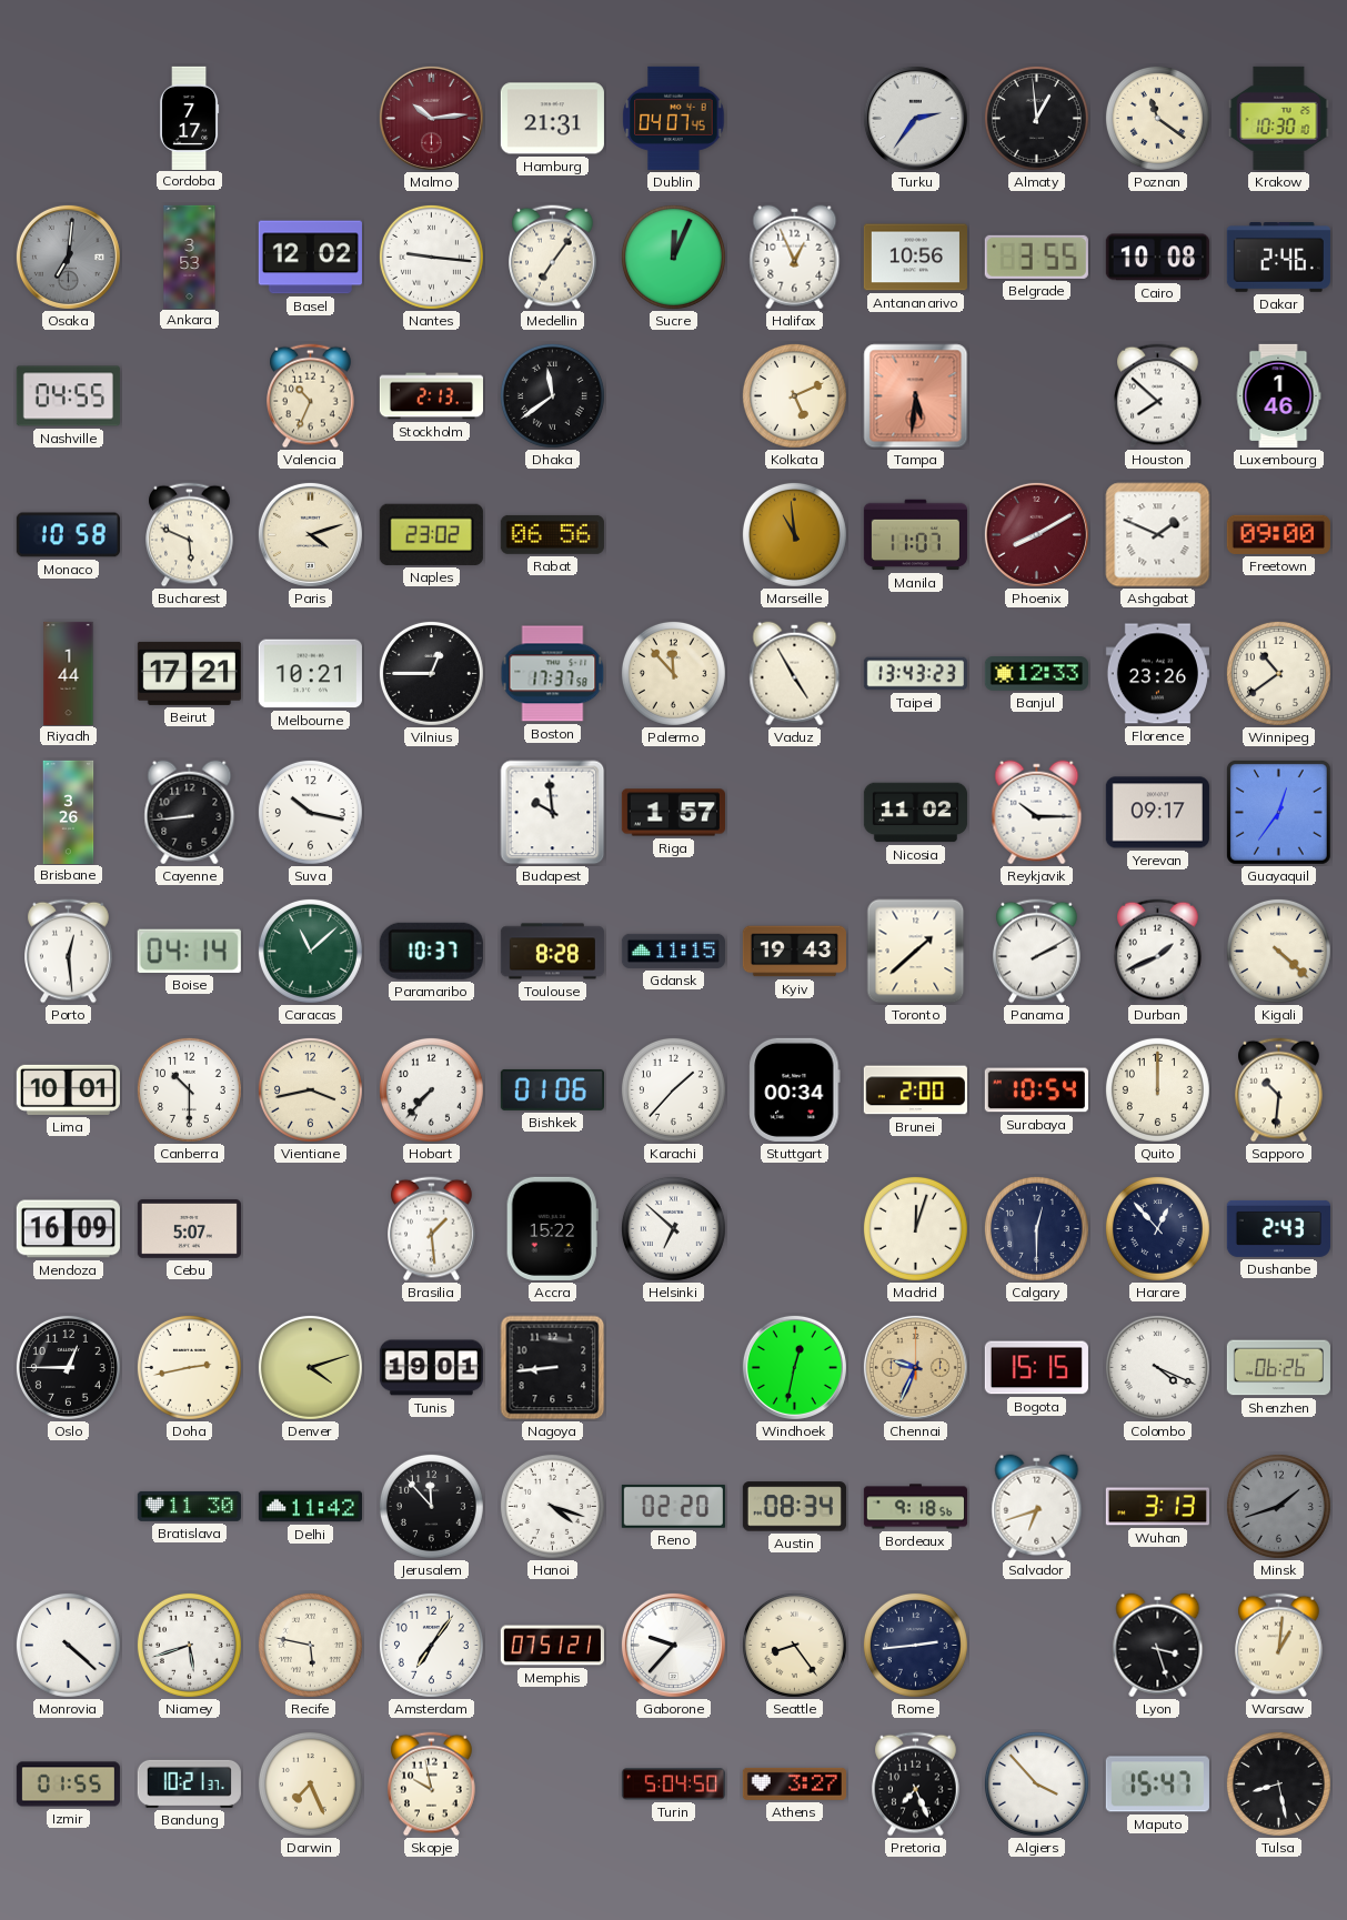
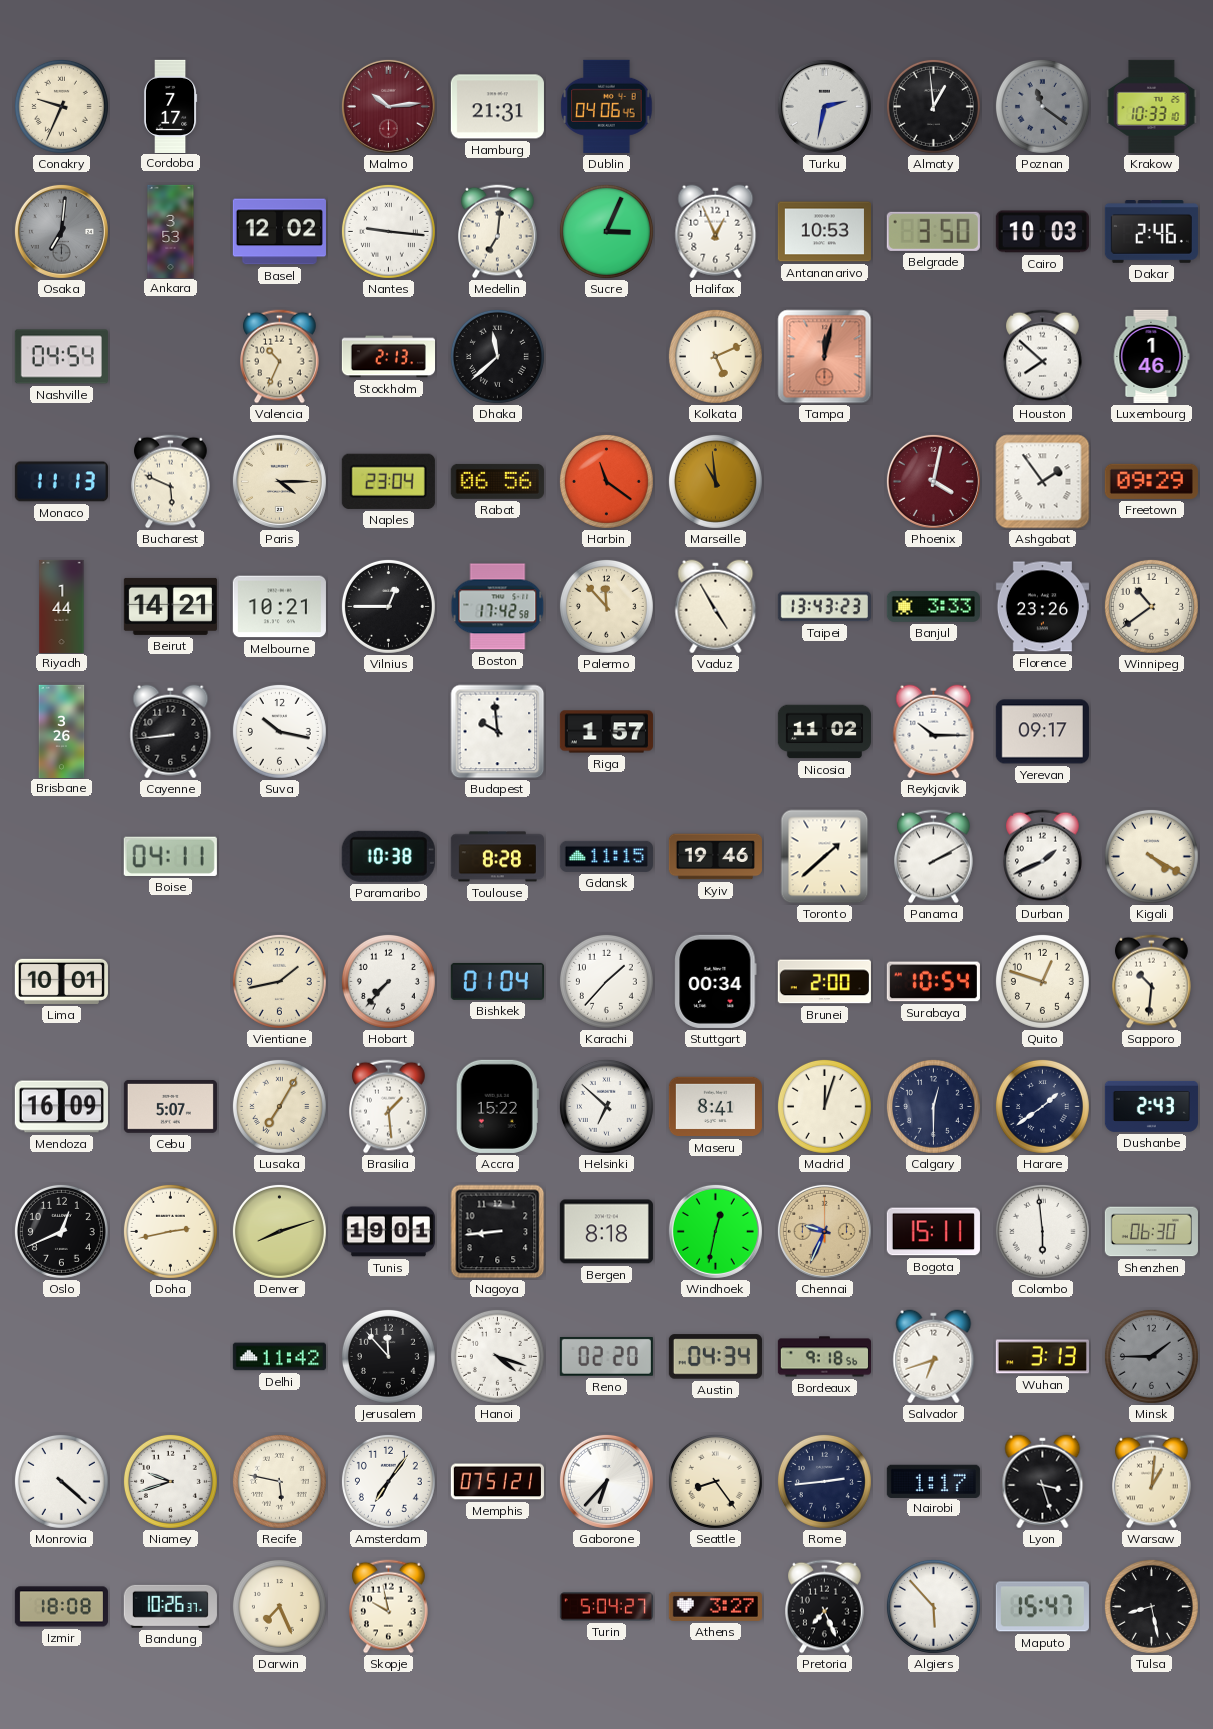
Conakry: none -> 9:34
Dublin: 04:07 -> 04:06
Turku: 2:36 -> 2:32
Poznan dial: cream -> grey
Krakow: 10:30 -> 10:33
Medellin: 7:06 -> 7:01
Sucre: 12:04 -> 3:04
Antananarivo: 10:56 -> 10:53
Belgrade: 3:55 -> 3:50
Cairo: 10:08 -> 10:03
Nashville: 04:55 -> 04:54
Dhaka: 11:39 -> 11:38
Tampa: 5:31 -> 12:02
Monaco: 10:58 -> 11:13
Paris: 4:12 -> 4:15
Naples: 23:02 -> 23:04
Harbin: none -> 11:21
Manila: 11:07 -> none
Phoenix: 8:10 -> 4:02
Ashgabat: 1:49 -> 1:54
Freetown: 09:00 -> 09:29
Beirut: 17:21 -> 14:21
Boston: 17:37 -> 17:42
Banjul: 12:33 -> 3:33
Guayaquil: 12:36 -> none
Porto: 12:29 -> none
Boise: 04:14 -> 04:11
Caracas: 11:08 -> none
Paramaribo: 10:37 -> 10:38
Kyiv: 19:43 -> 19:46
Kigali: 4:22 -> 4:20
Canberra: 10:30 -> none
Vientiane: 3:43 -> 1:43
Bishkek: 01:06 -> 01:04
Quito: 12:00 -> 12:48
Lusaka: none -> 7:05
Maseru: none -> 8:41
Harare: 12:53 -> 1:39
Oslo: 12:45 -> 12:41
Denver: 4:12 -> 8:12
Bergen: none -> 8:18
Bogota: 15:15 -> 15:11
Colombo: 4:19 -> 5:59
Shenzhen: 06:26 -> 06:30
Bratislava: 11:30 -> none
Austin: 08:34 -> 04:34
Minsk: 1:42 -> 1:45
Niamey: 5:42 -> 9:42
Gaborone: 9:37 -> 6:37
Nairobi: none -> 1:17
Izmir: 01:55 -> 18:08
Bandung: 10:21 -> 10:26
Turin: 5:04:50 -> 5:04:27
Algiers: 3:53 -> 5:53
